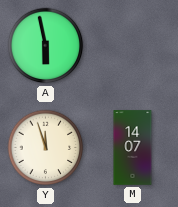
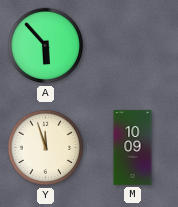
A: 5:58 -> 5:53
M: 14:07 -> 10:09
